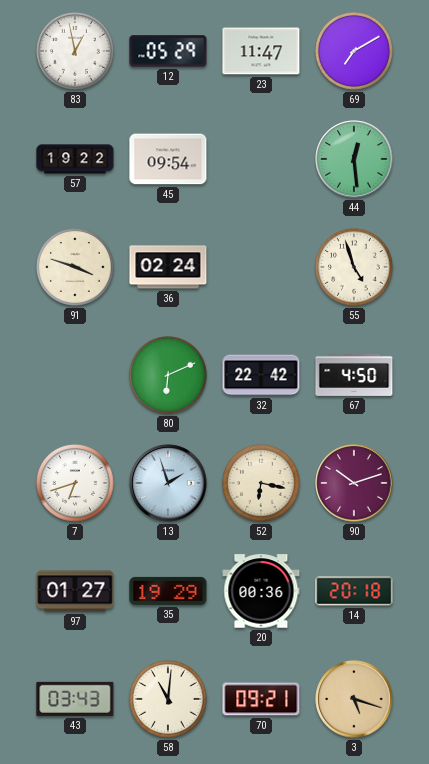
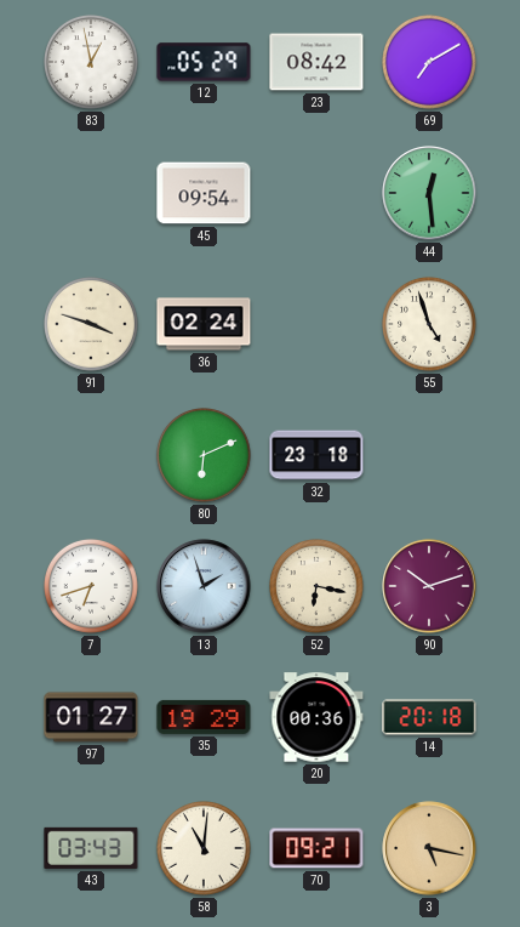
23: 11:47 -> 08:42
57: 19:22 -> none
32: 22:42 -> 23:18
67: 4:50 -> none
3: 5:18 -> 5:17
